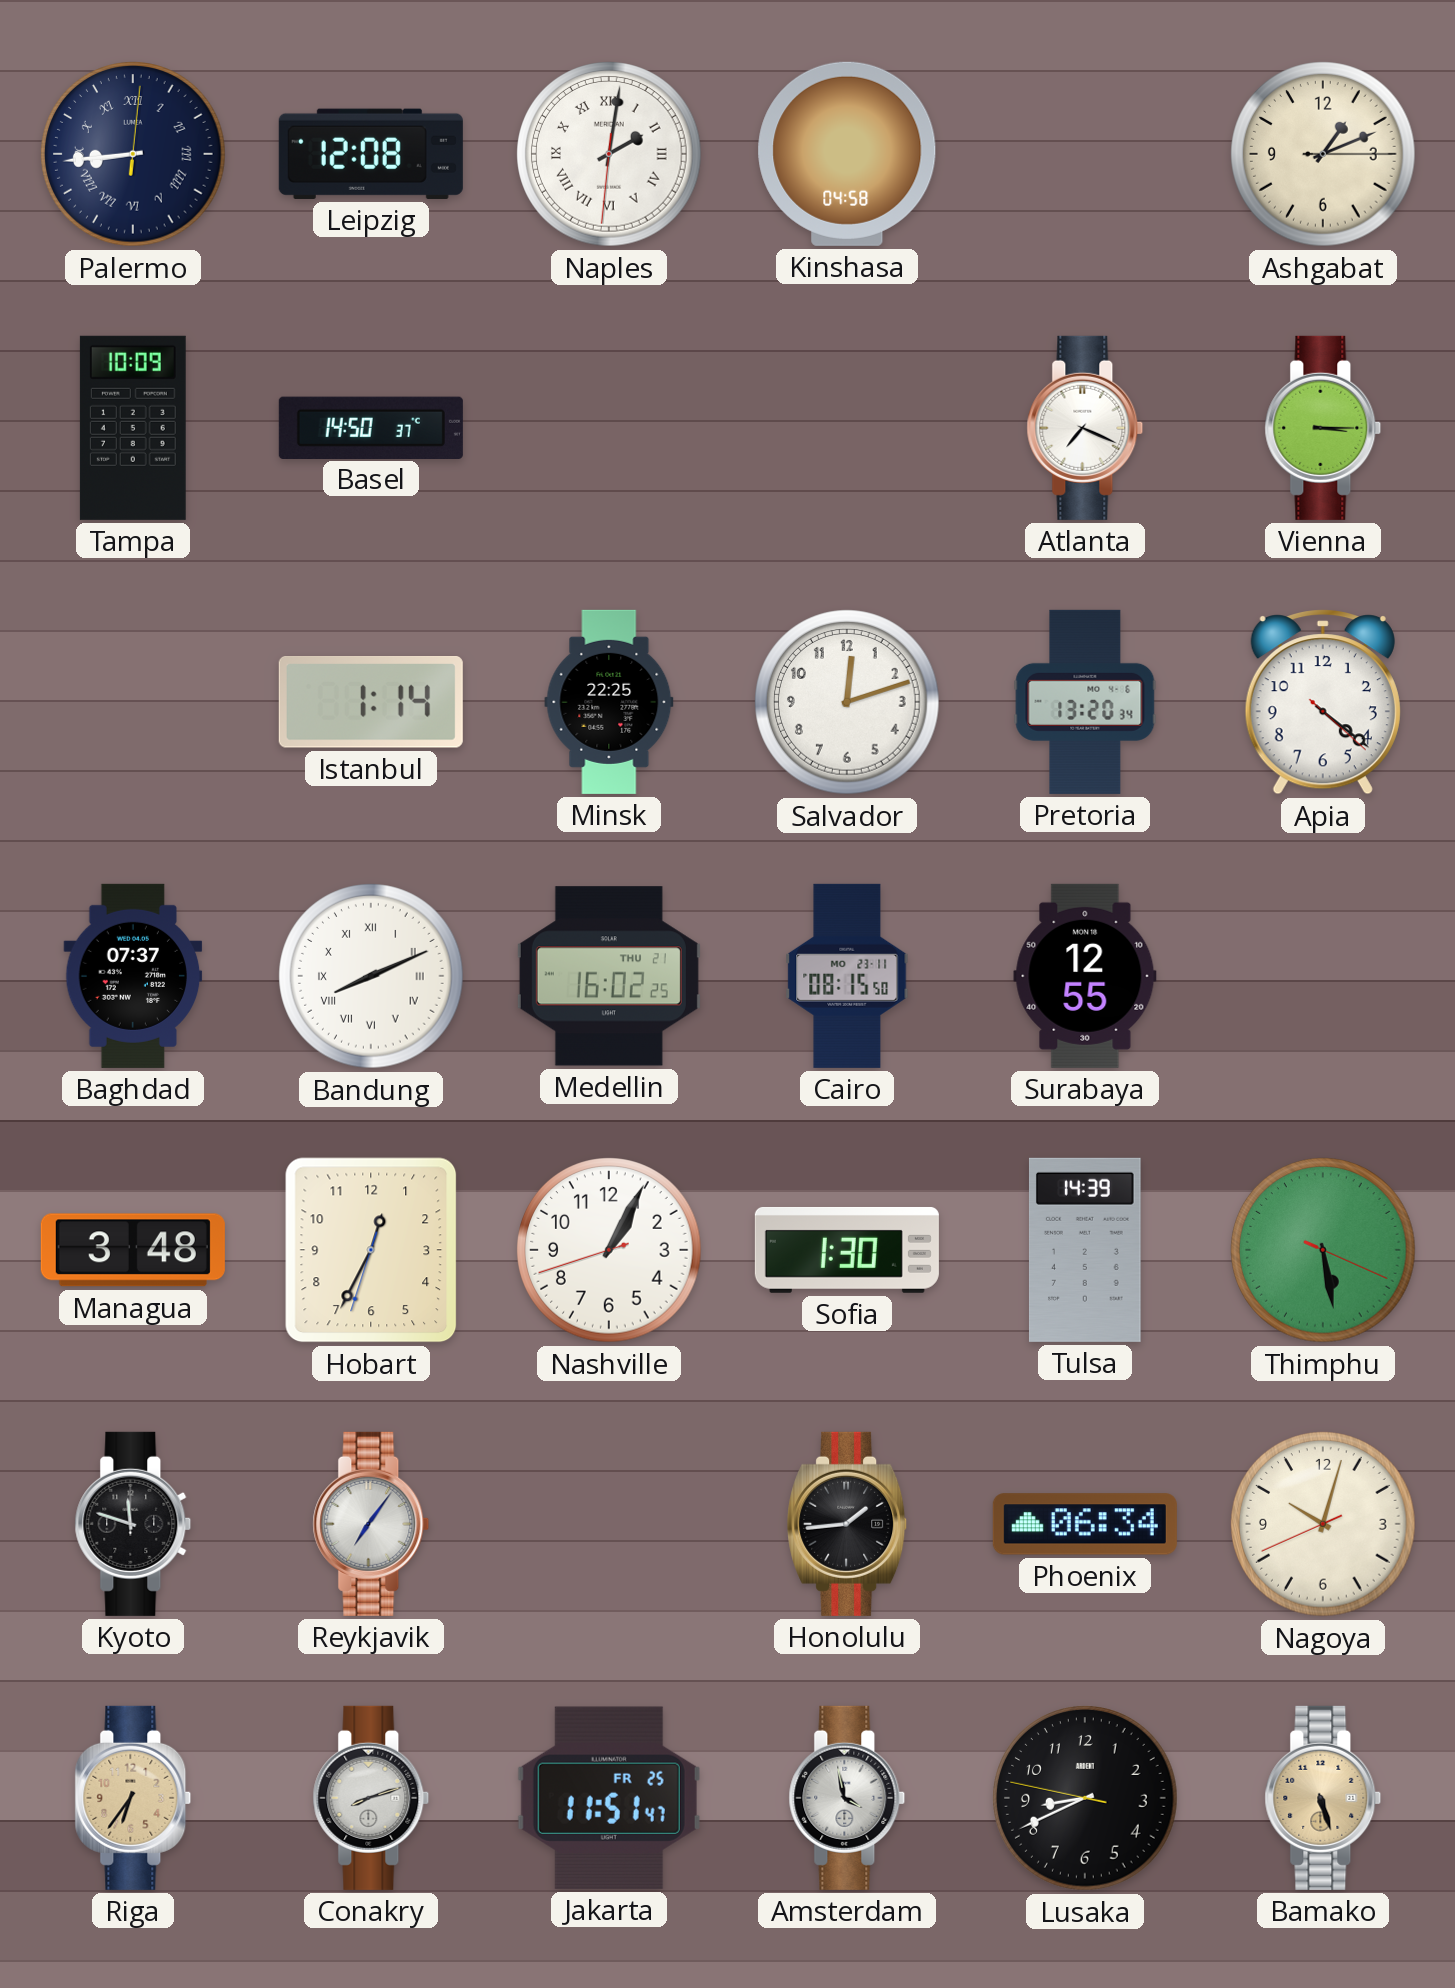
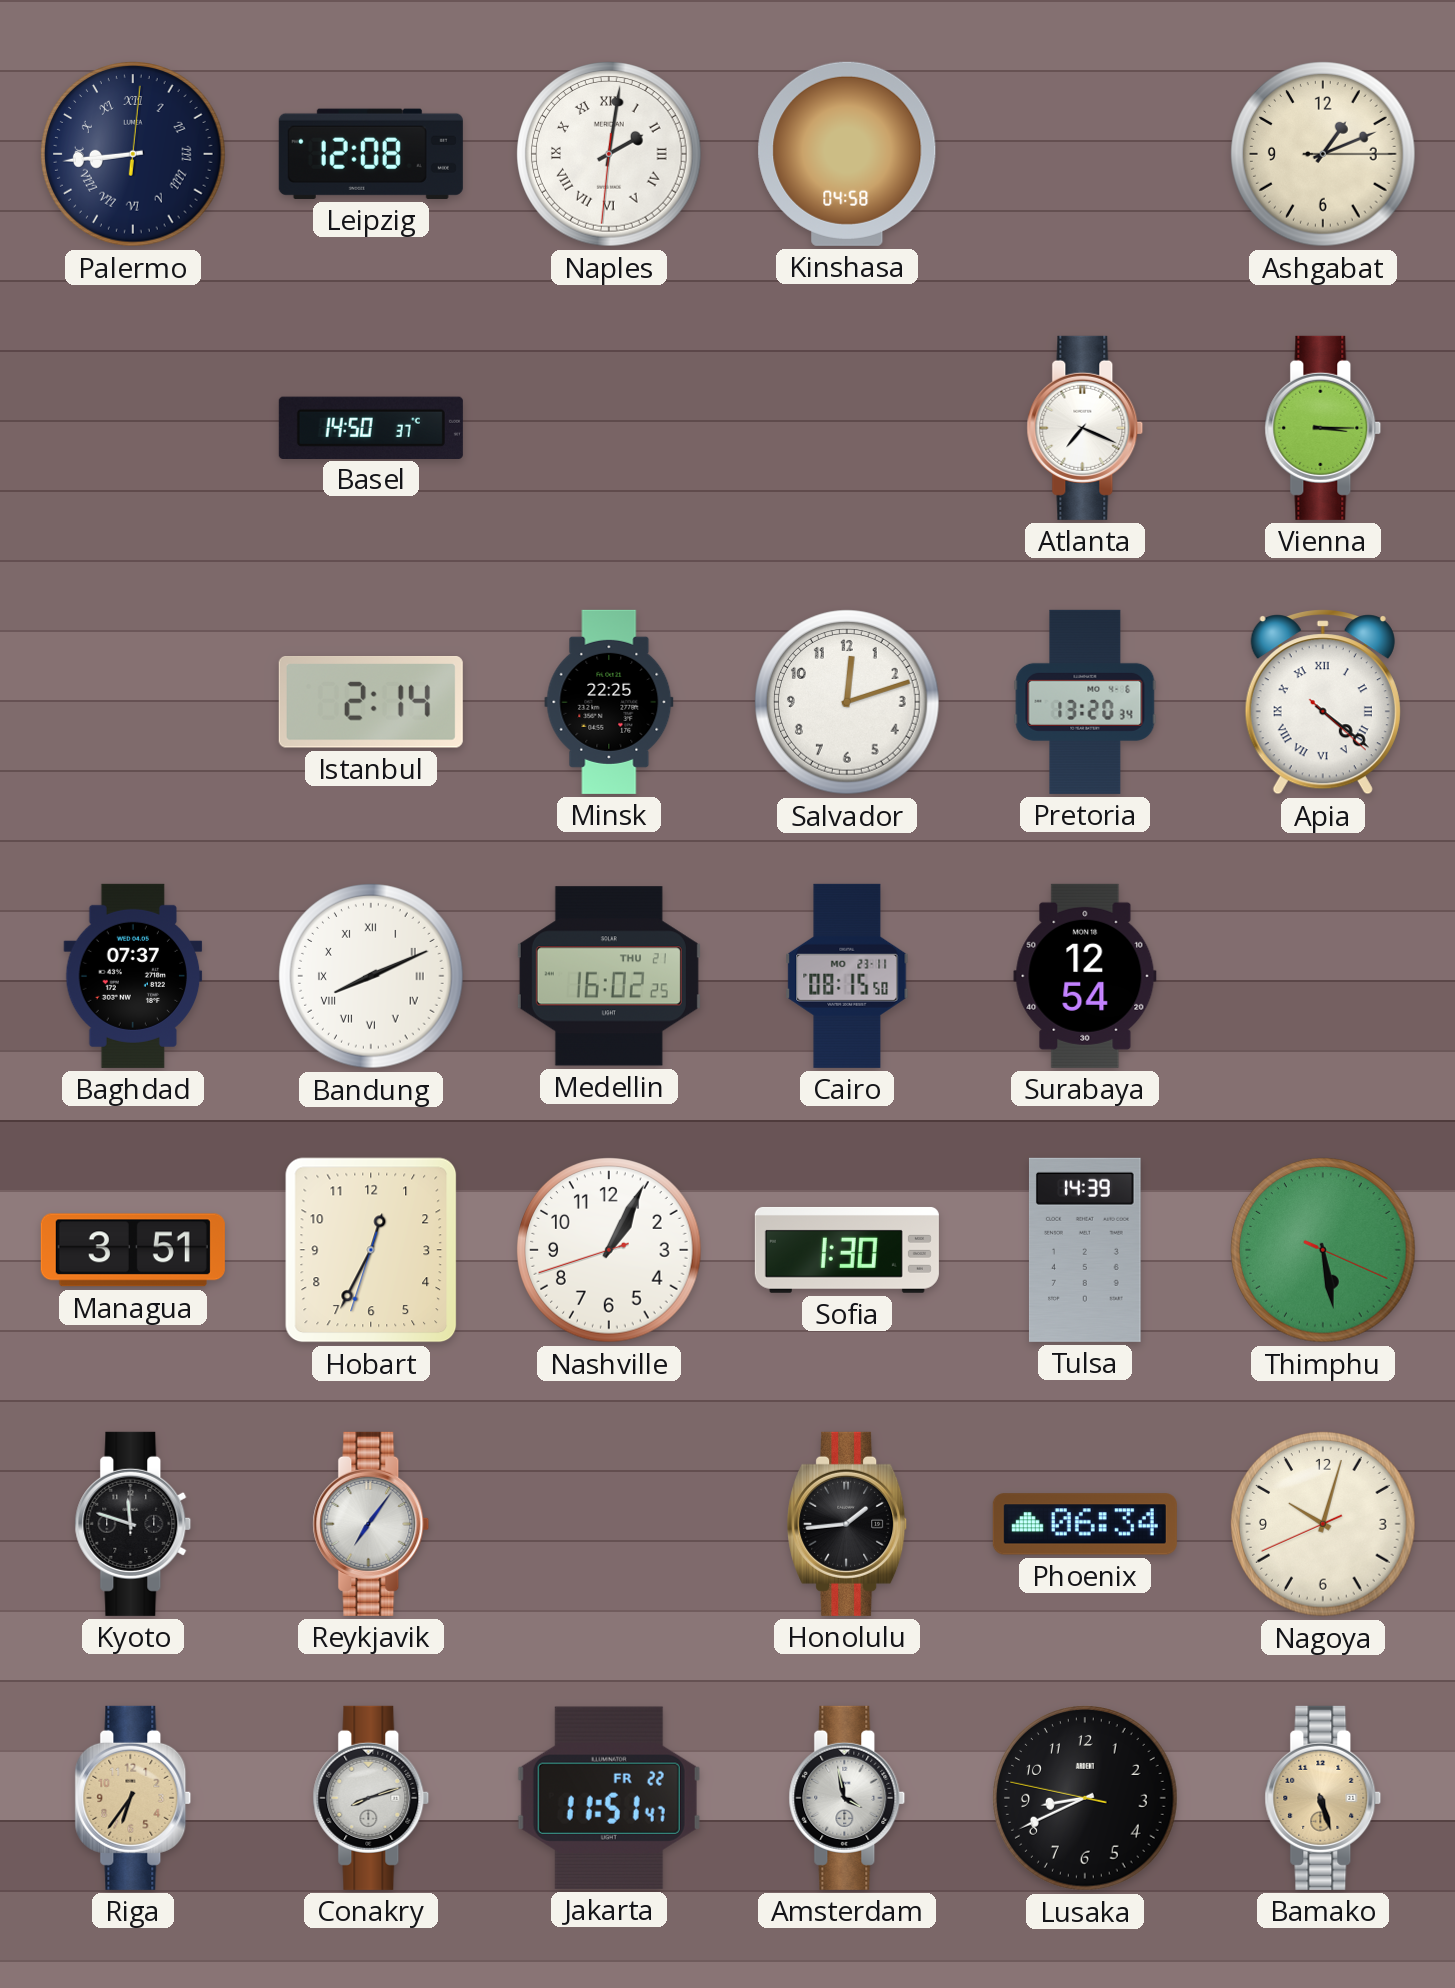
Tampa: 10:09 -> none
Istanbul: 1:14 -> 2:14
Apia numerals: Arabic -> Roman
Surabaya: 12:55 -> 12:54
Managua: 3:48 -> 3:51
Jakarta date: FR 25 -> FR 22
